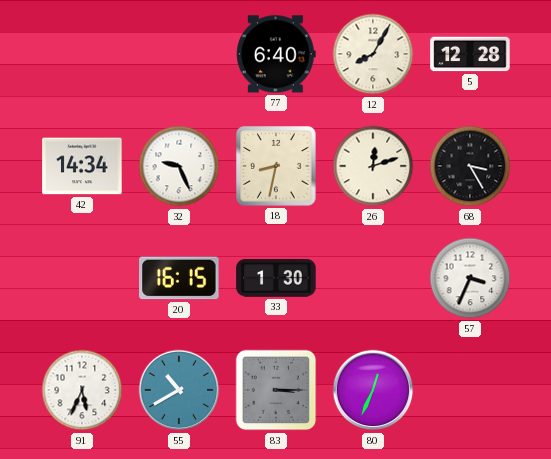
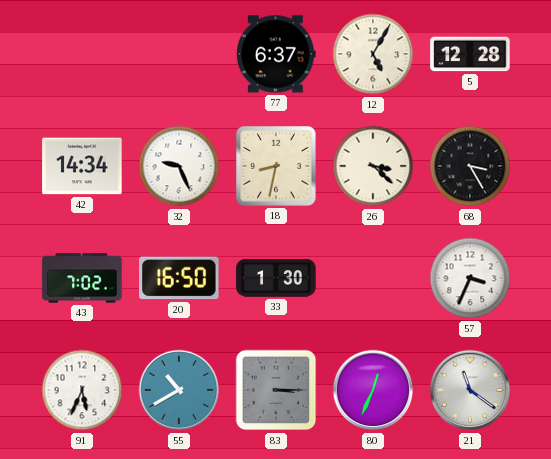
77: 6:40 -> 6:37
12: 8:05 -> 5:05
26: 12:12 -> 3:22
43: none -> 7:02
20: 16:15 -> 16:50
21: none -> 11:21
